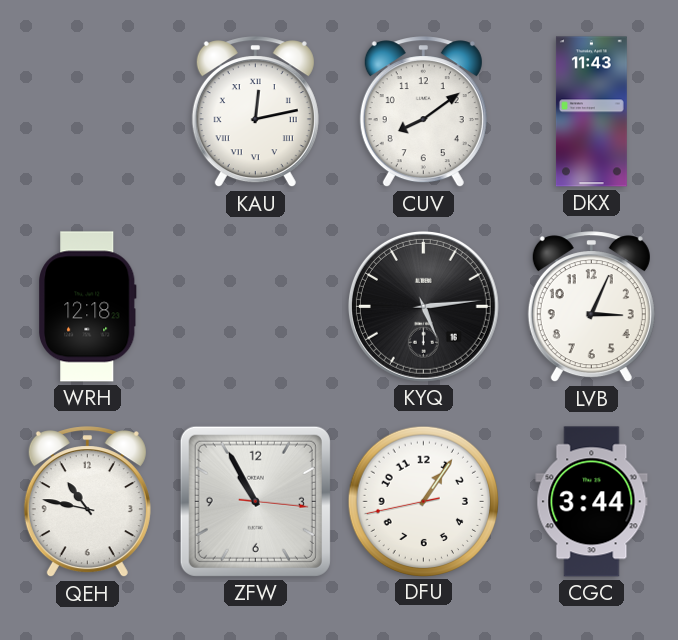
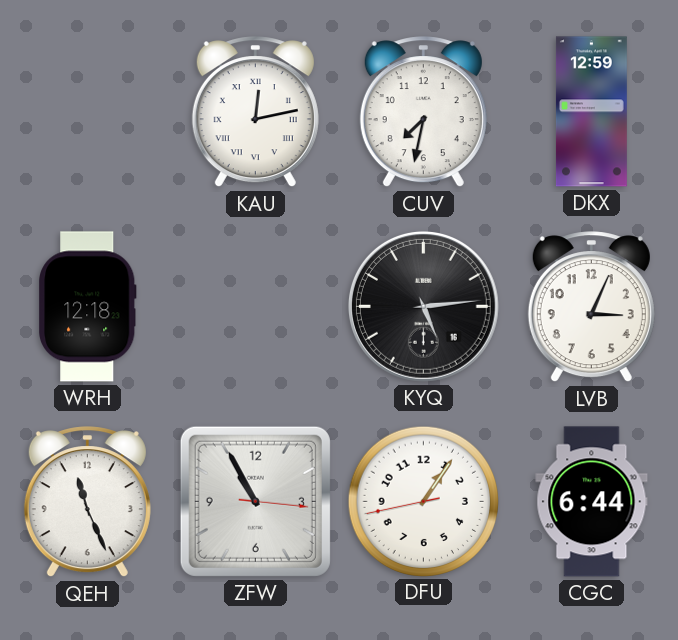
CUV: 8:09 -> 7:32
DKX: 11:43 -> 12:59
QEH: 10:47 -> 11:26
CGC: 3:44 -> 6:44
